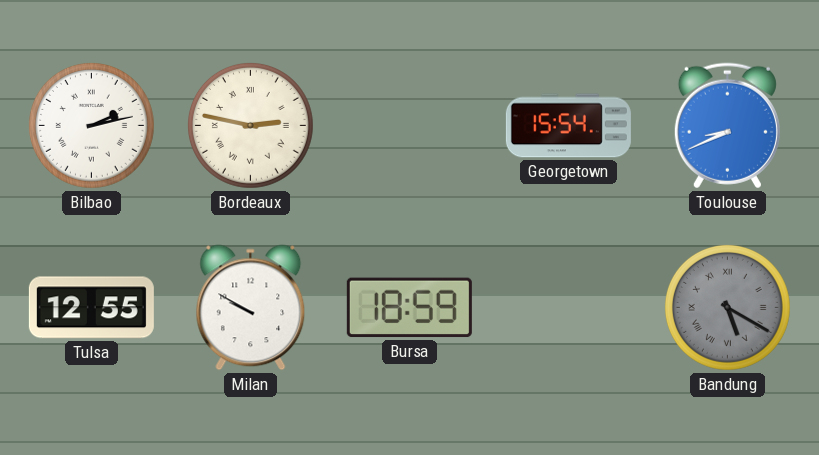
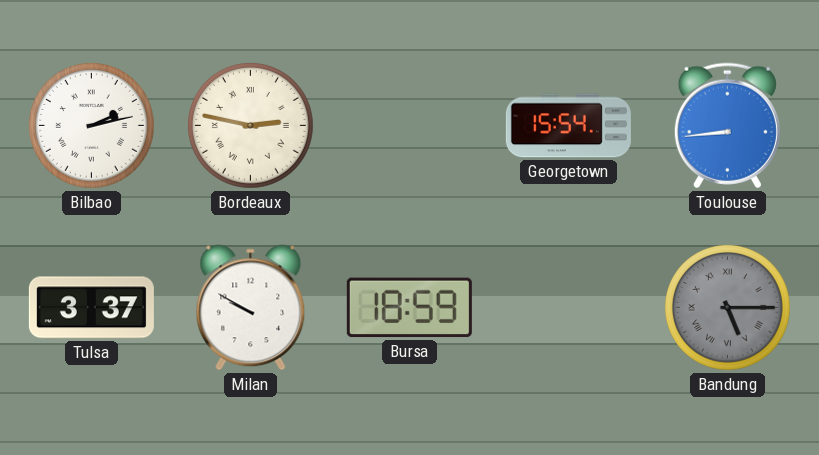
Toulouse: 8:41 -> 8:44
Tulsa: 12:55 -> 3:37
Bandung: 5:20 -> 5:15
